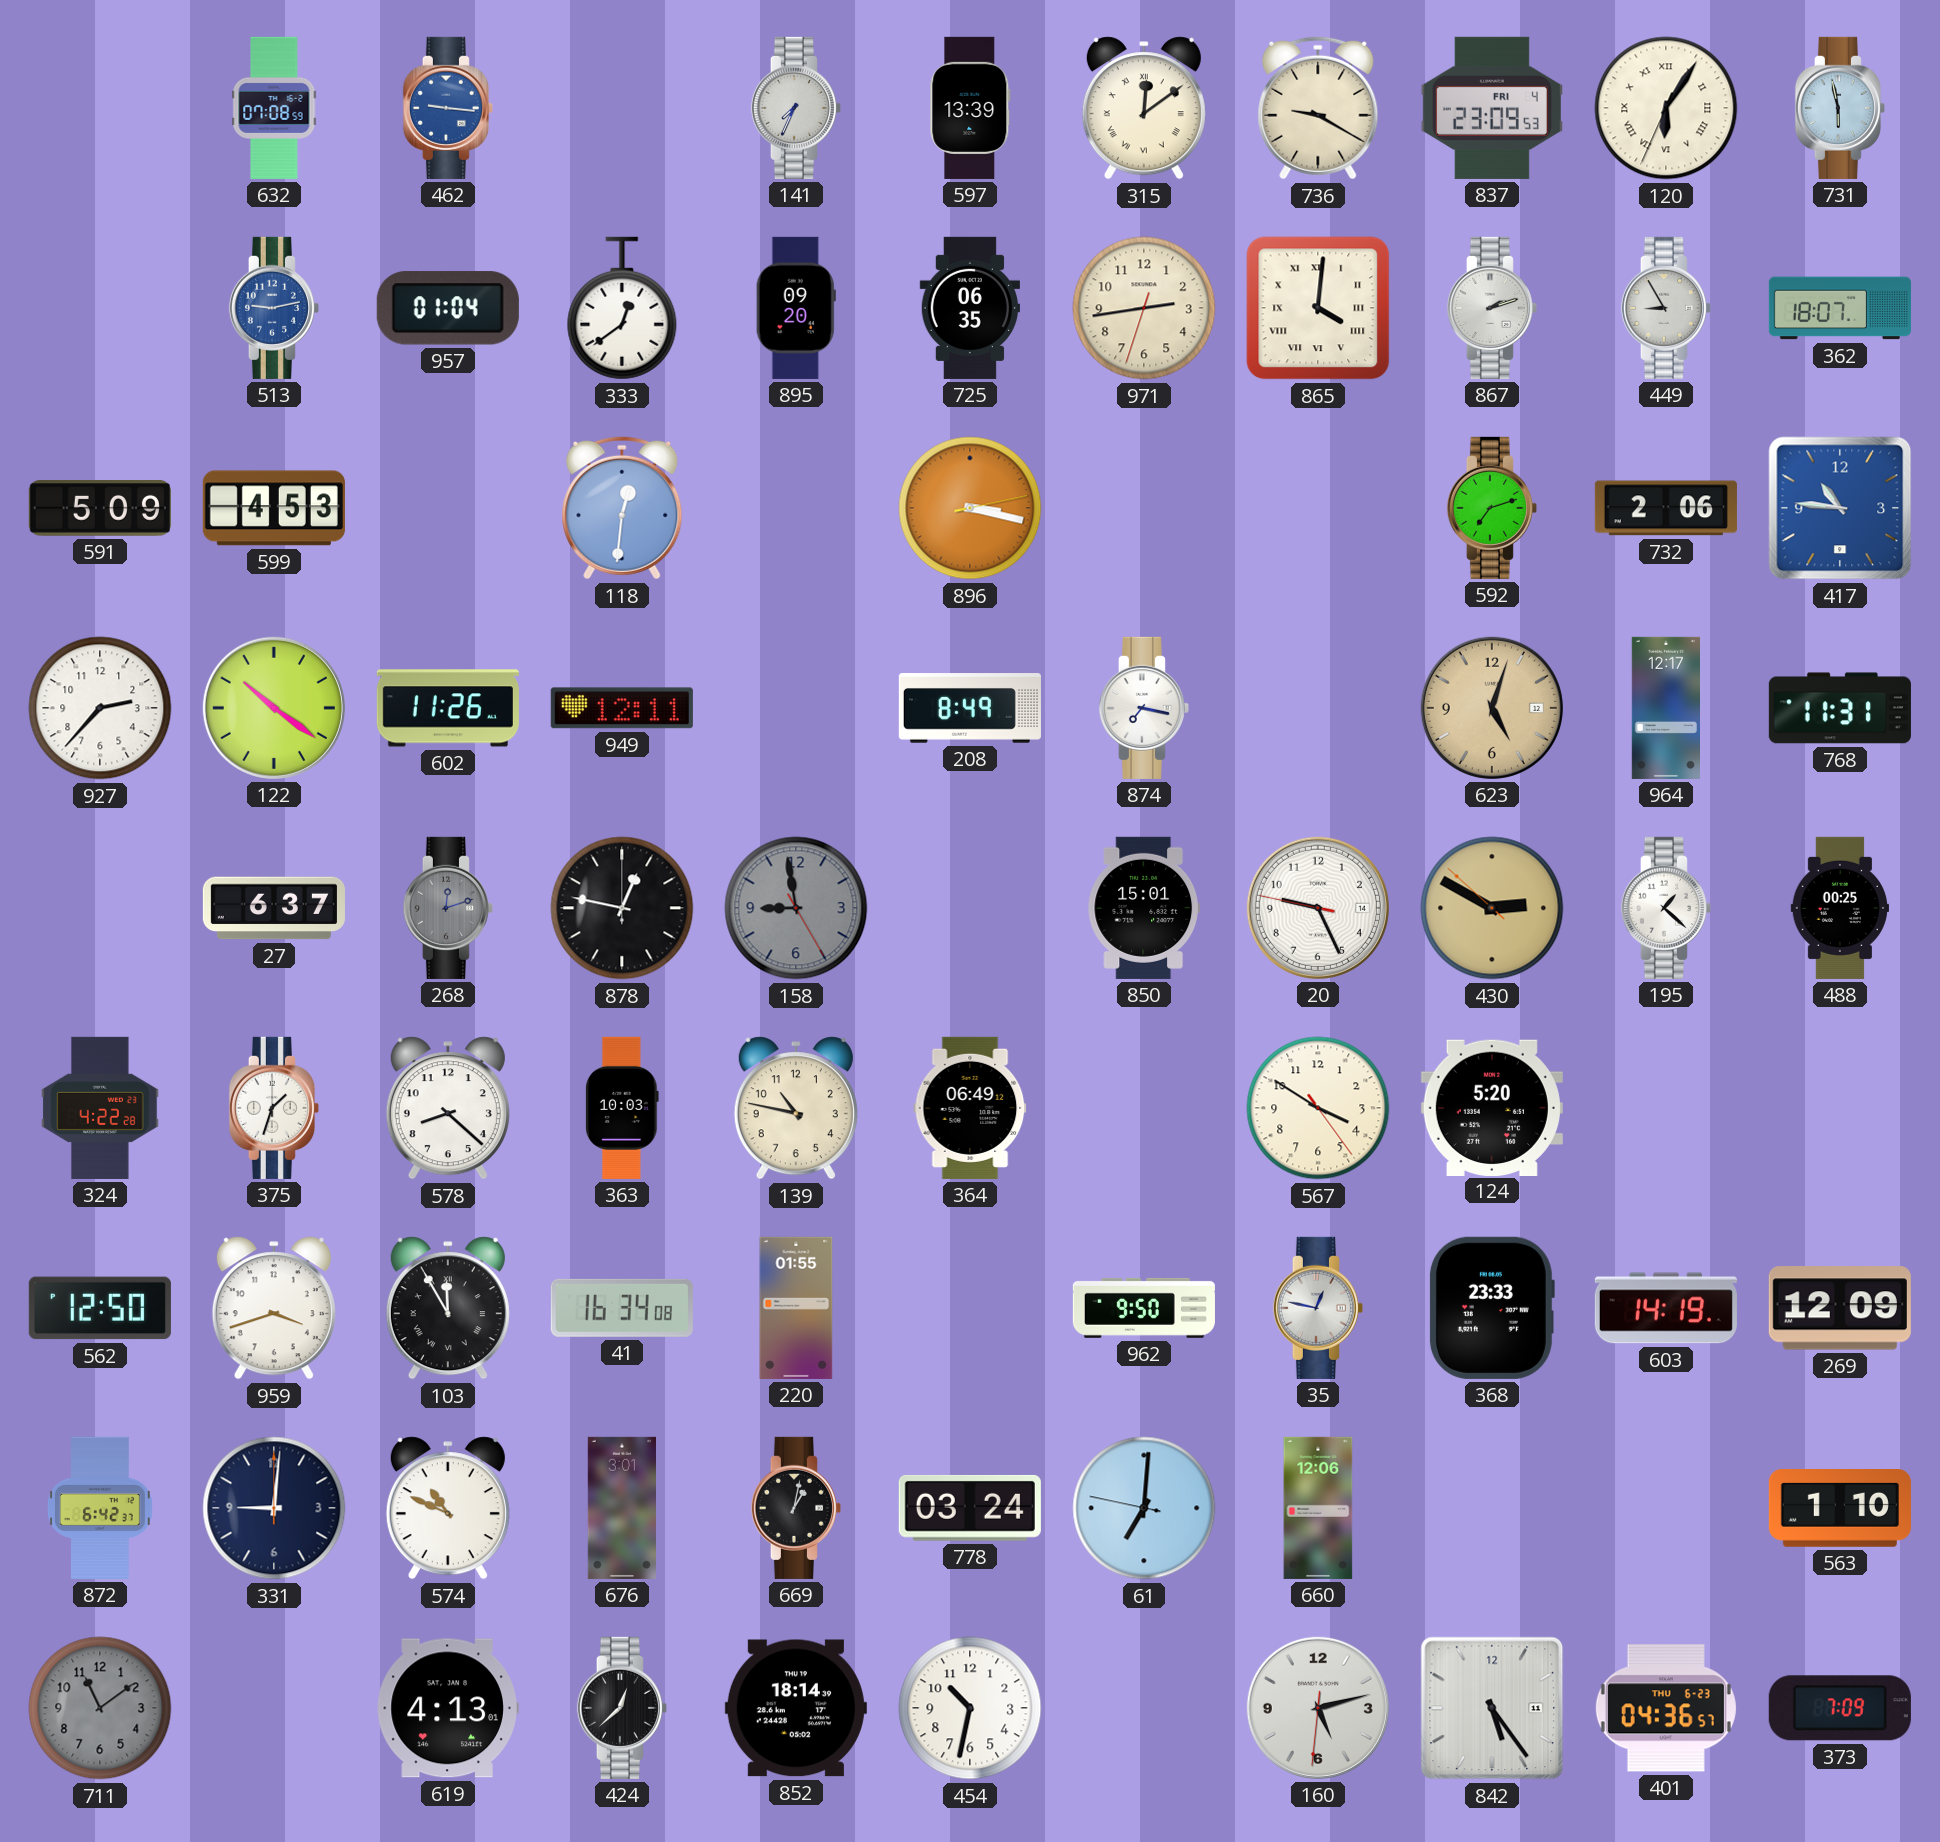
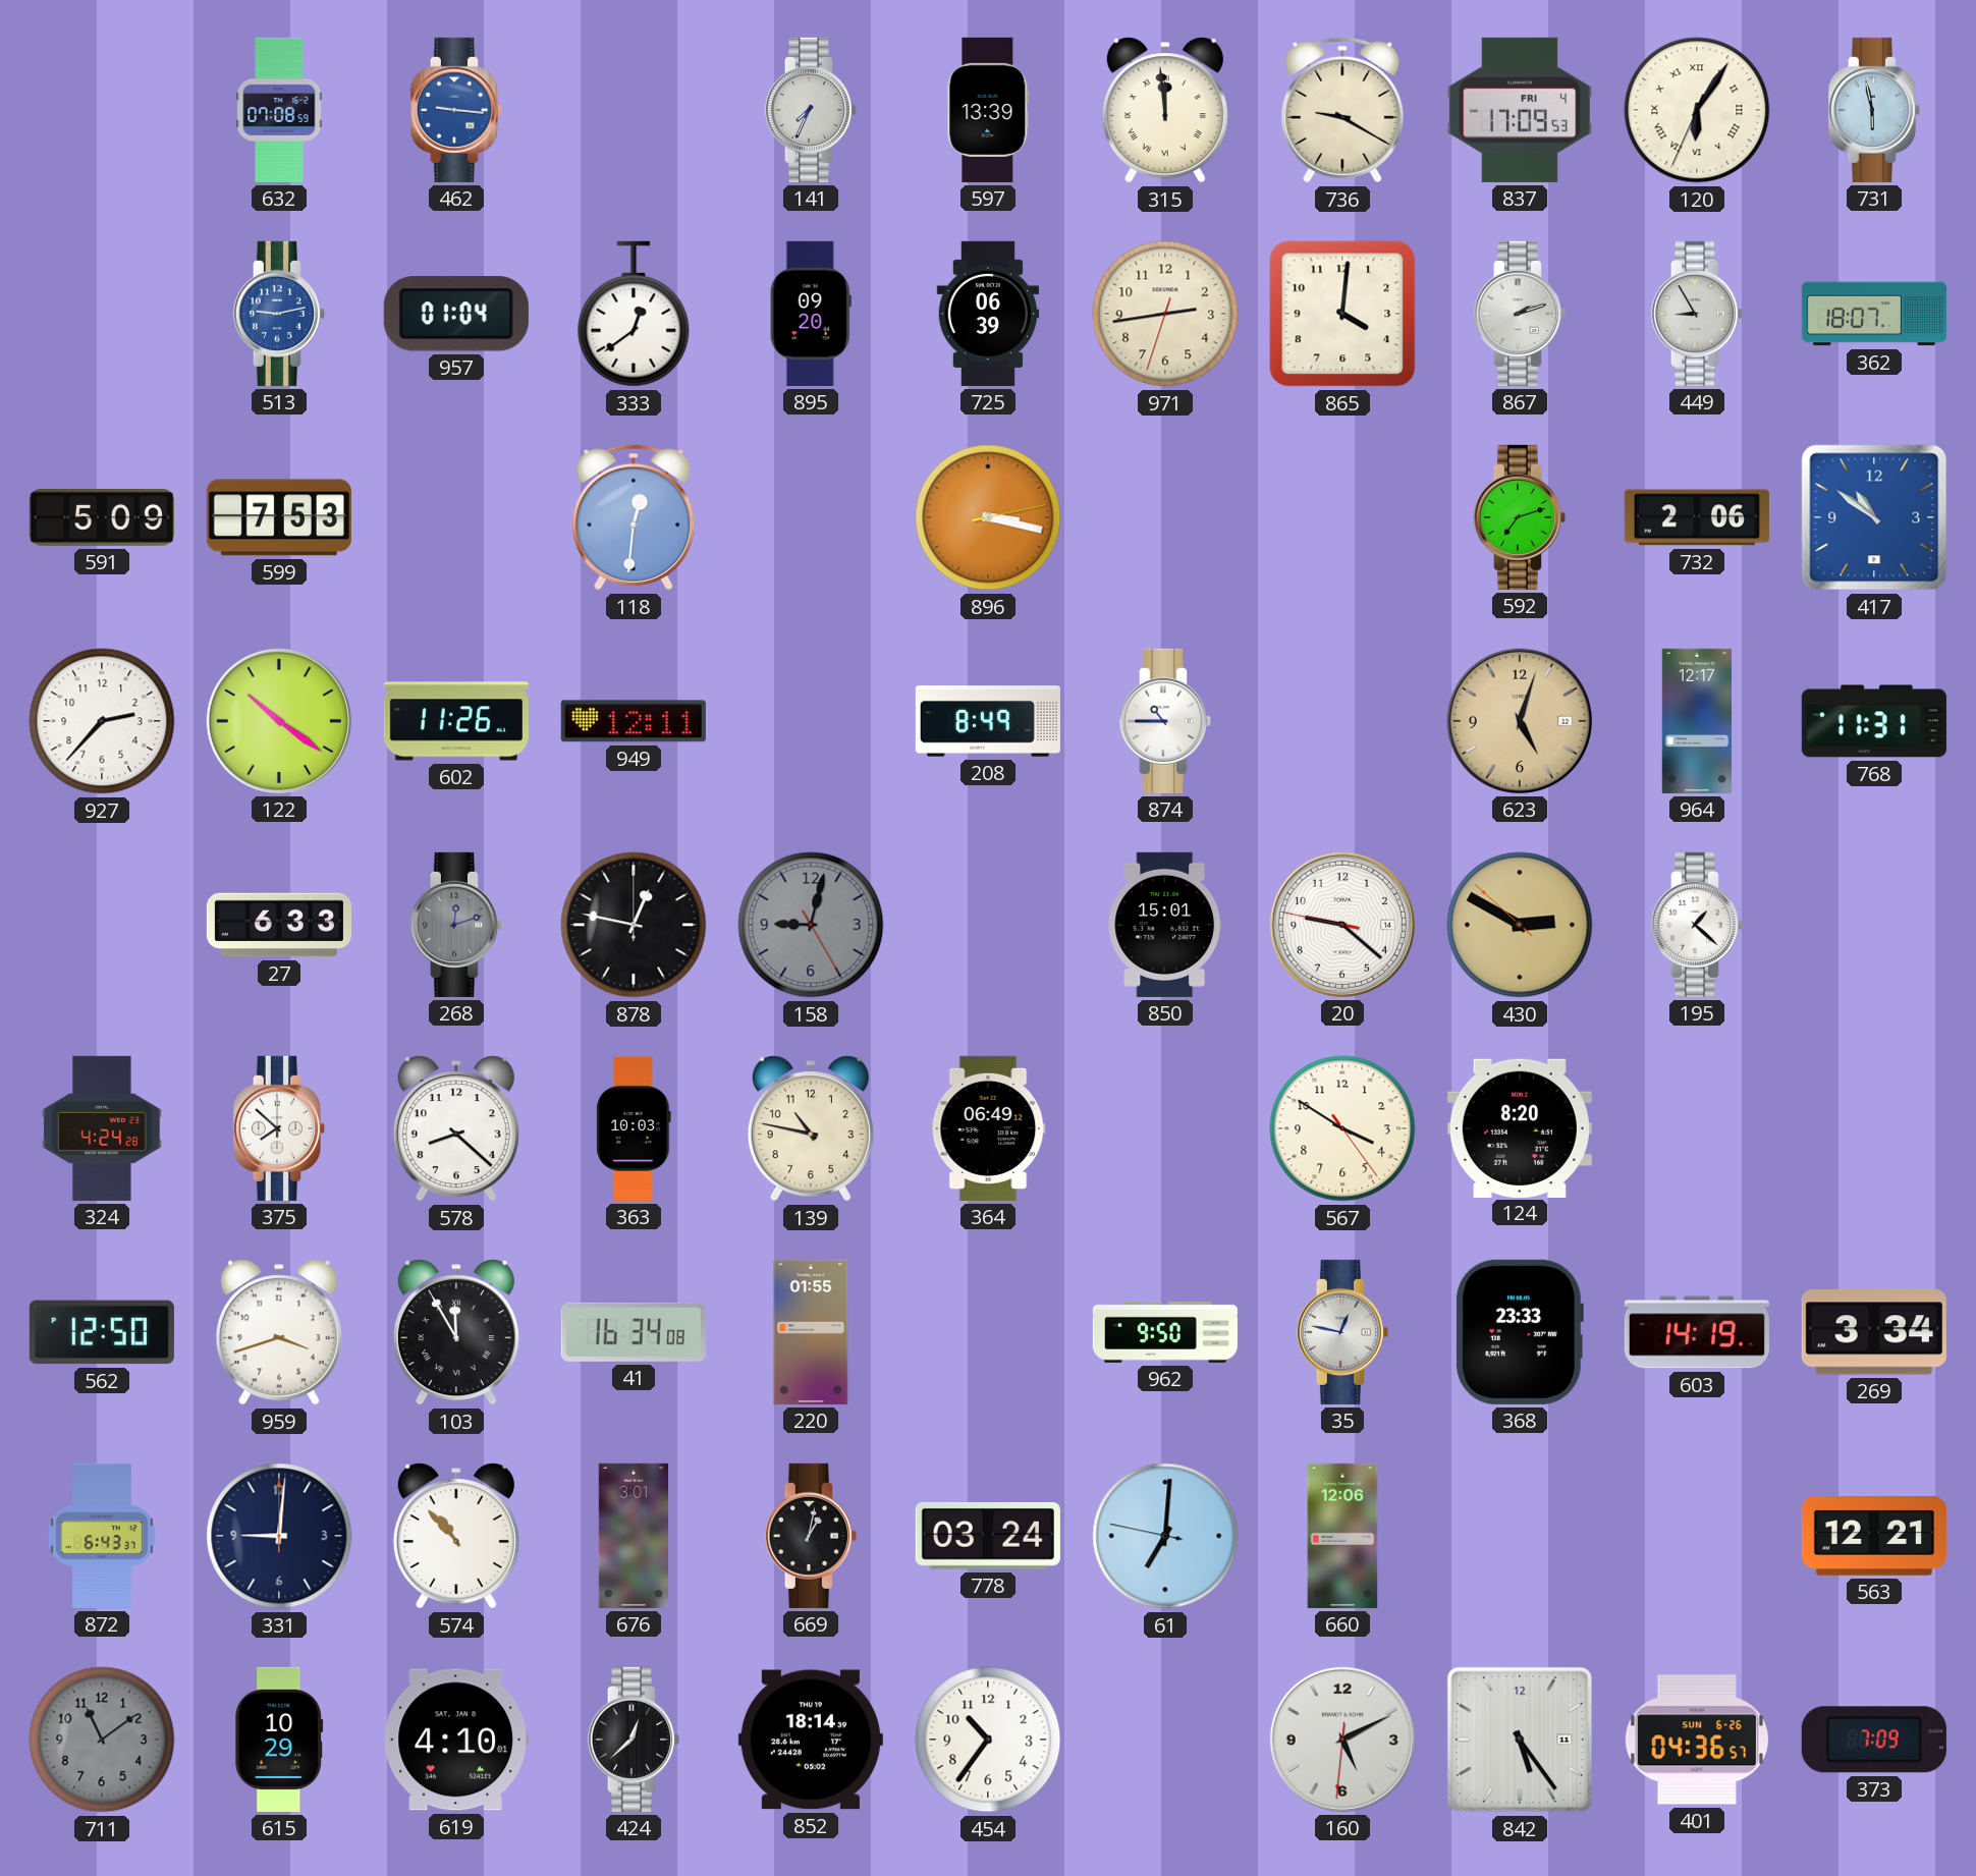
315: 12:09 -> 11:59
837: 23:09 -> 17:09
725: 06:35 -> 06:39
865 numerals: Roman -> Arabic
599: 4:53 -> 7:53
417: 10:46 -> 10:51
874: 7:17 -> 10:45
27: 6:37 -> 6:33
158: 8:58 -> 9:02
20: 9:25 -> 9:21
488: 00:25 -> none
324: 4:22 -> 4:24
375: 1:33 -> 7:52
124: 5:20 -> 8:20
269: 12:09 -> 3:34
872: 6:42 -> 6:43
574: 10:49 -> 10:53
563: 1:10 -> 12:21
615: none -> 10:29
619: 4:13 -> 4:10
454: 10:32 -> 10:36
160: 5:12 -> 5:10
401 date: THU 6-23 -> SUN 6-26
